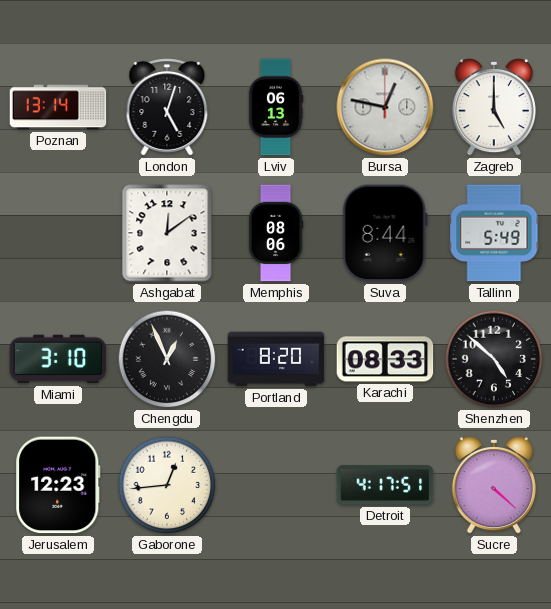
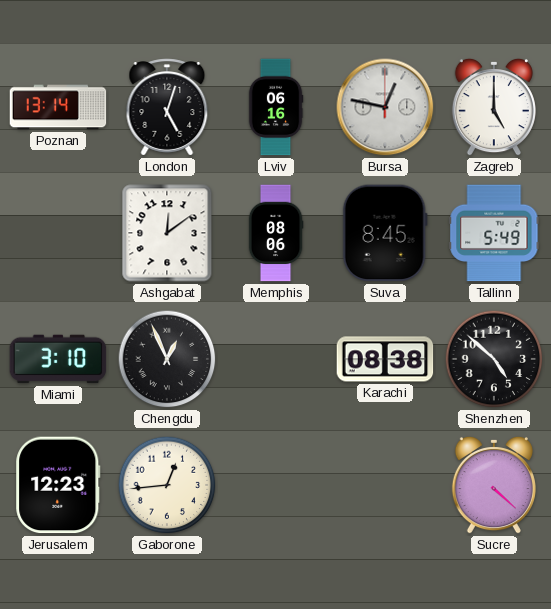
Lviv: 06:13 -> 06:16
Suva: 8:44 -> 8:45
Portland: 8:20 -> none
Karachi: 08:33 -> 08:38
Detroit: 4:17 -> none
